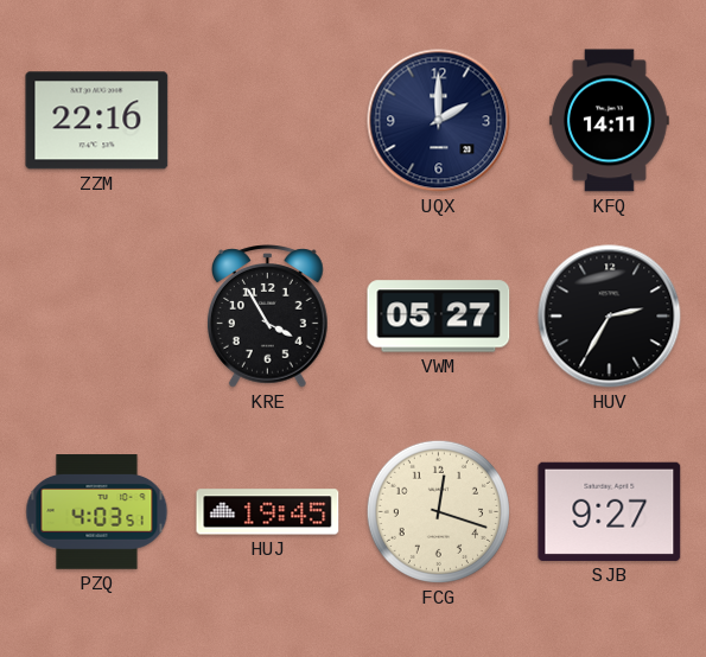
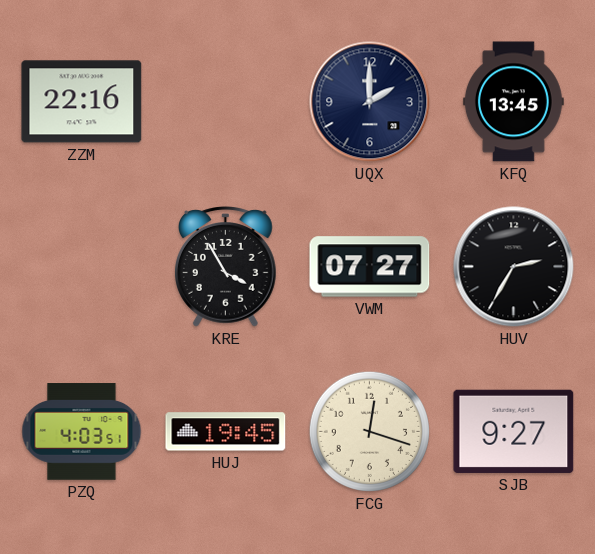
KFQ: 14:11 -> 13:45
VWM: 05:27 -> 07:27
